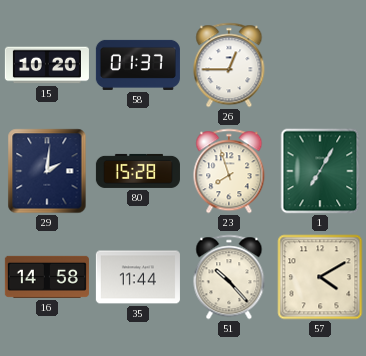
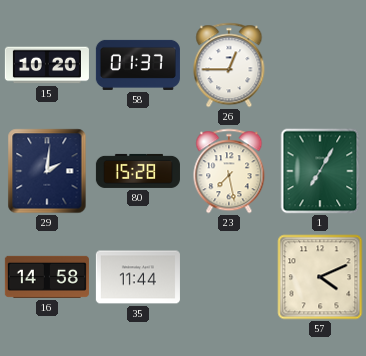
23: 7:57 -> 7:28
51: 10:23 -> none
57: 4:10 -> 4:11
